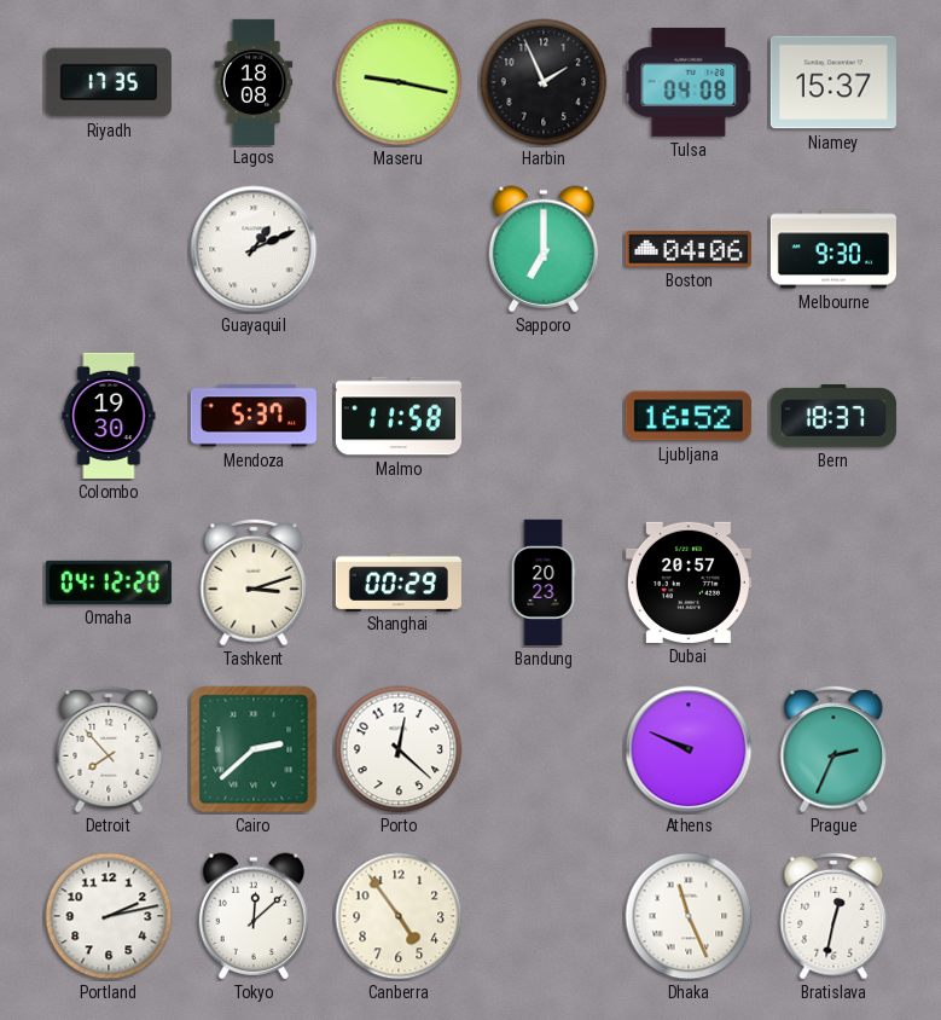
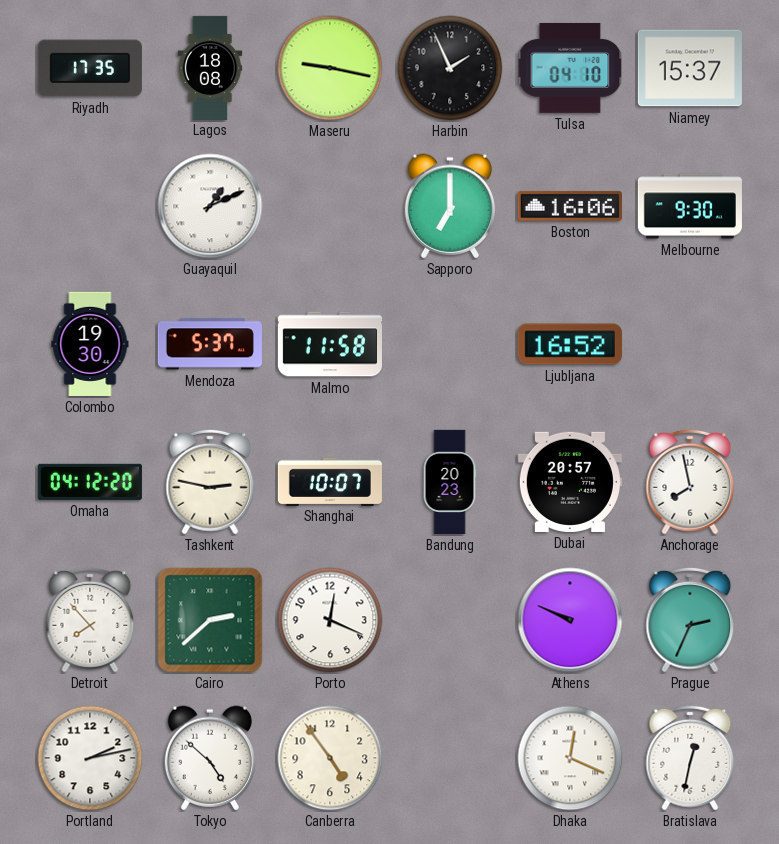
Tulsa: 04:08 -> 04:10
Boston: 04:06 -> 16:06
Bern: 18:37 -> none
Tashkent: 3:12 -> 2:47
Shanghai: 00:29 -> 10:07
Anchorage: none -> 7:58
Porto: 12:22 -> 12:19
Tokyo: 12:08 -> 4:52
Dhaka: 11:26 -> 12:19
